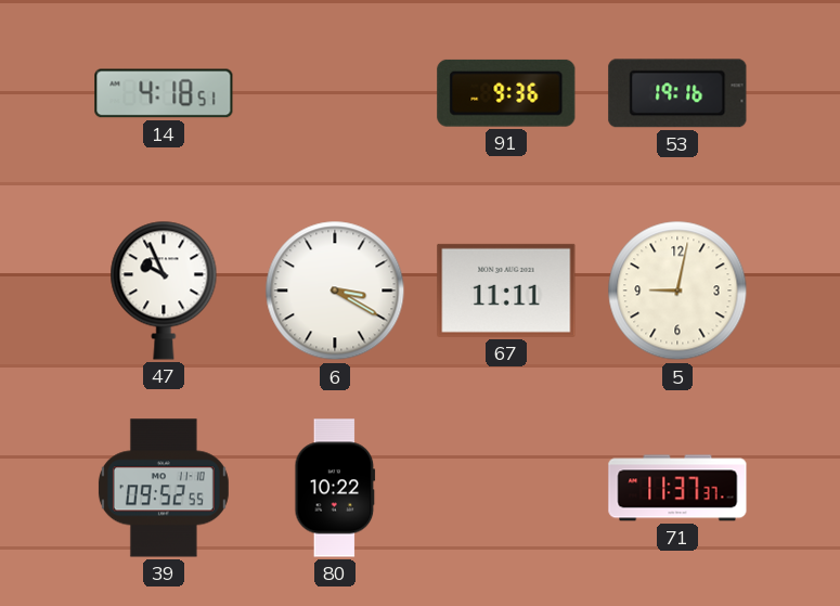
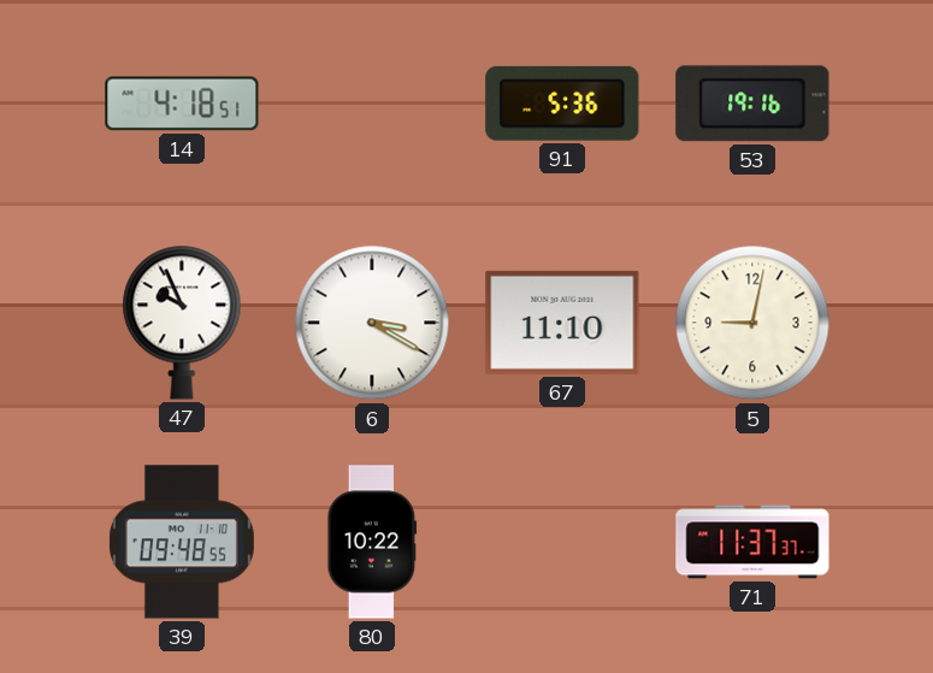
91: 9:36 -> 5:36
67: 11:11 -> 11:10
39: 09:52 -> 09:48
